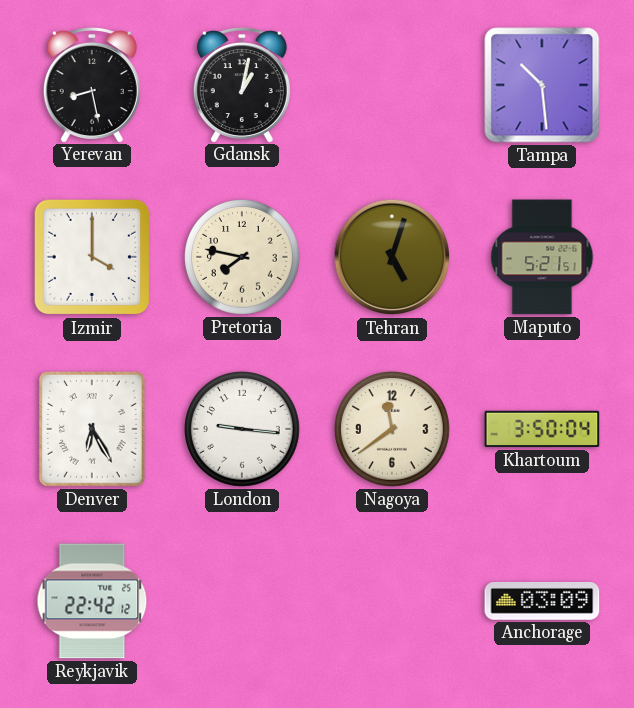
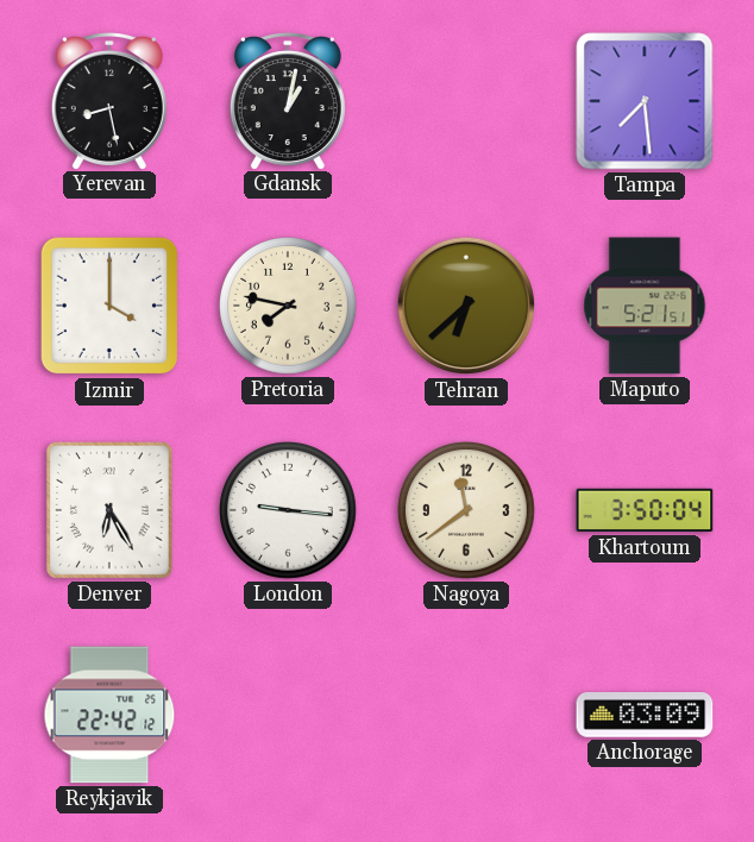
Tampa: 10:29 -> 7:29
Tehran: 5:03 -> 6:38
